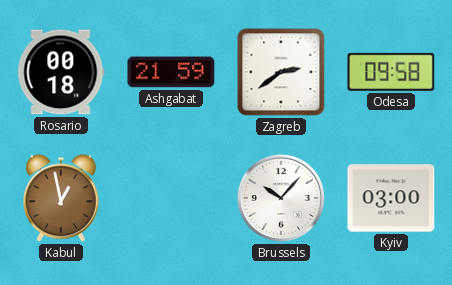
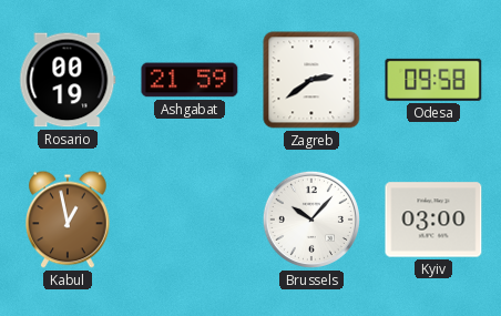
Rosario: 00:18 -> 00:19
